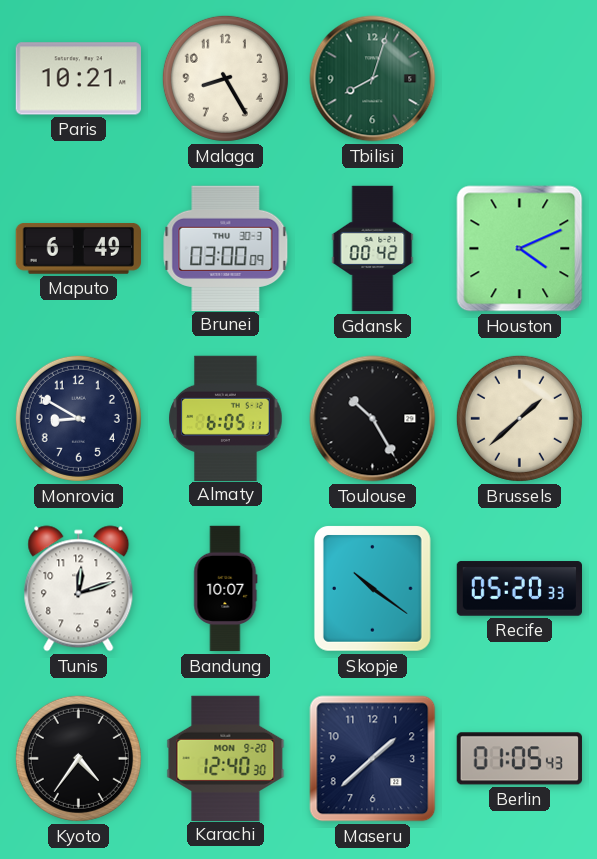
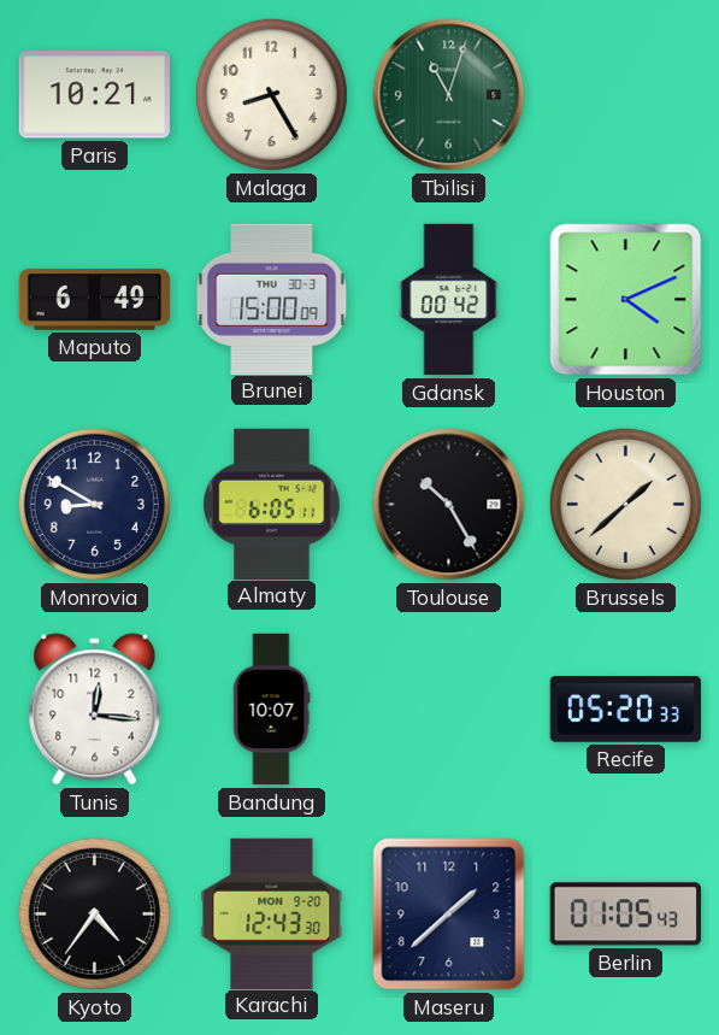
Tbilisi: 8:03 -> 11:03
Brunei: 03:00 -> 15:00
Tunis: 12:12 -> 12:16
Skopje: 10:21 -> none
Karachi: 12:40 -> 12:43
